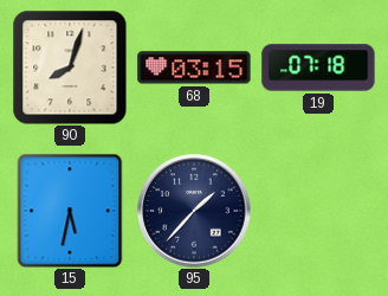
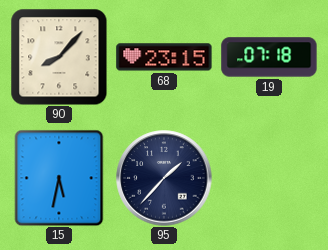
90: 8:03 -> 8:07
68: 03:15 -> 23:15
